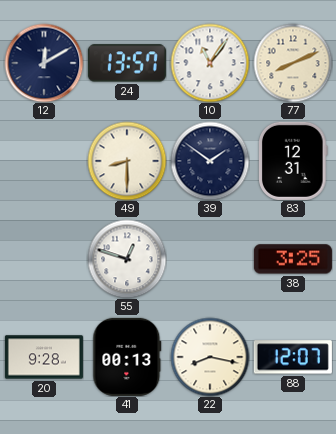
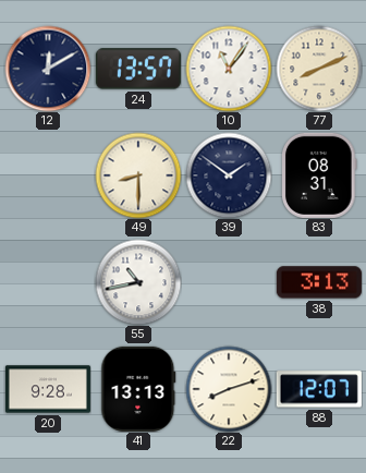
83: 12:31 -> 08:31
55: 12:48 -> 10:43
38: 3:25 -> 3:13
41: 00:13 -> 13:13
22: 8:17 -> 8:12
